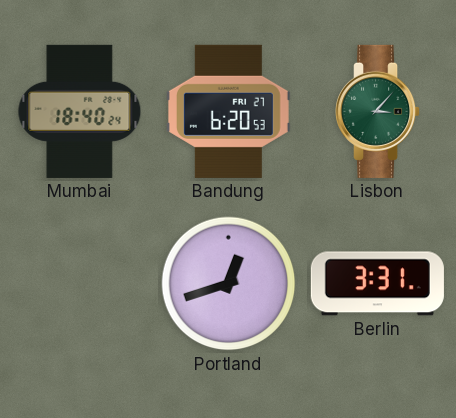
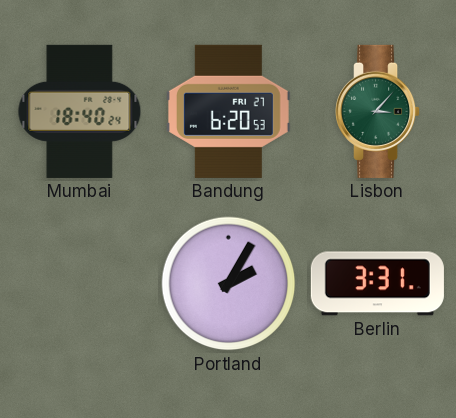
Portland: 12:42 -> 2:05
